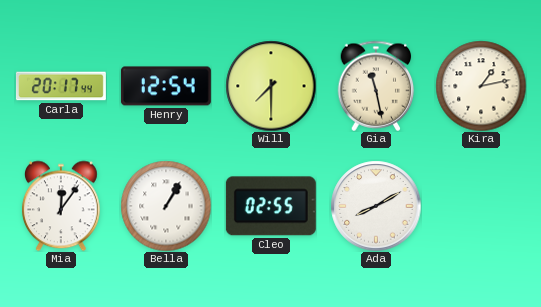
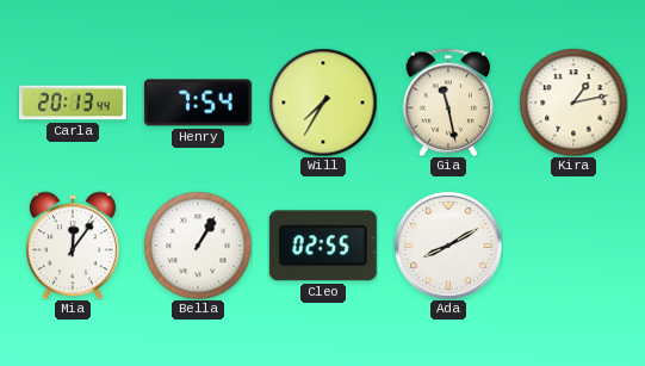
Carla: 20:17 -> 20:13
Henry: 12:54 -> 7:54
Will: 7:30 -> 7:35
